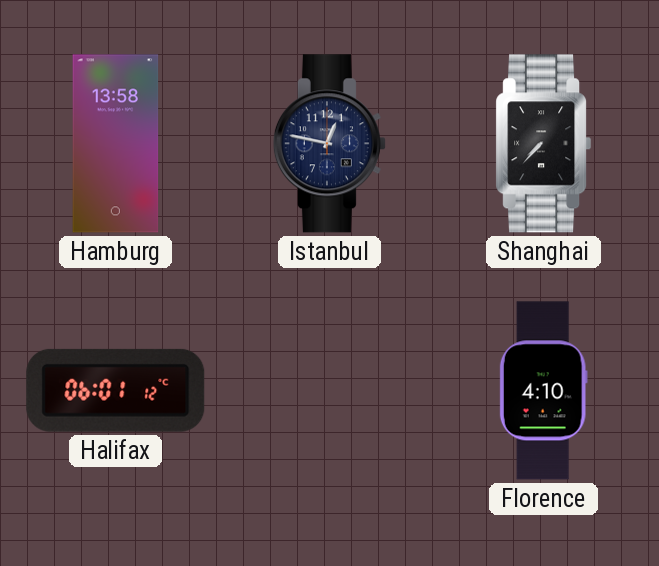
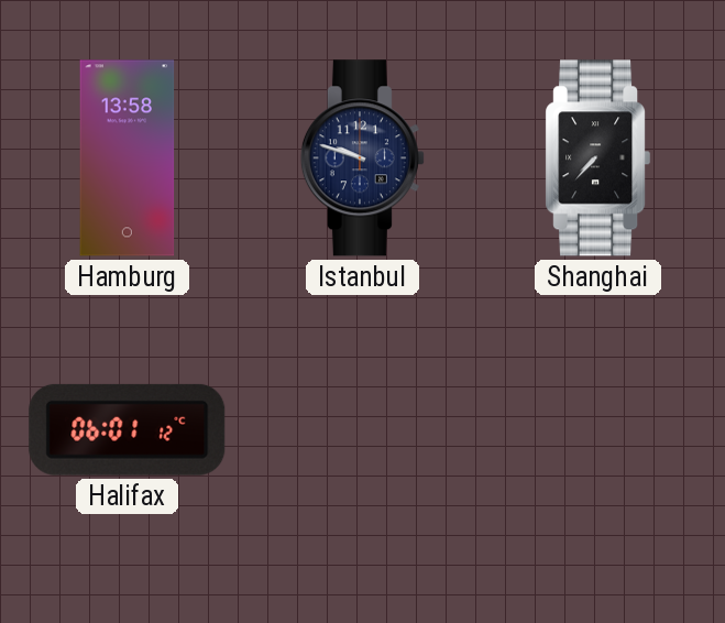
Istanbul: 12:47 -> 9:48
Florence: 4:10 -> none
